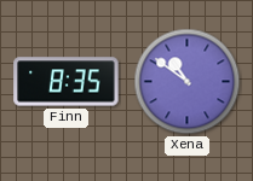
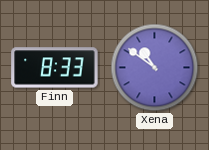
Finn: 8:35 -> 8:33
